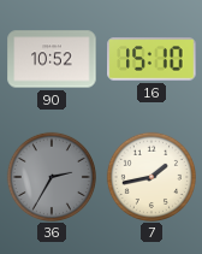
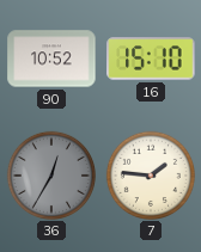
36: 2:35 -> 12:35
7: 1:43 -> 1:46
